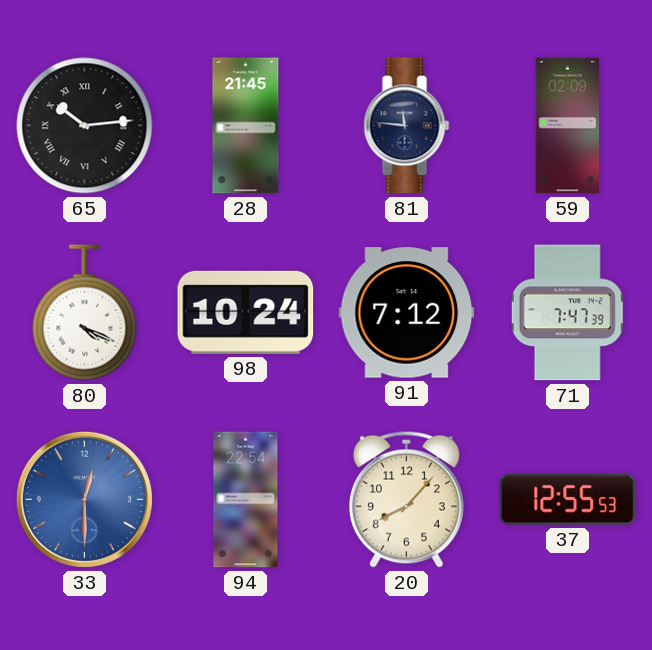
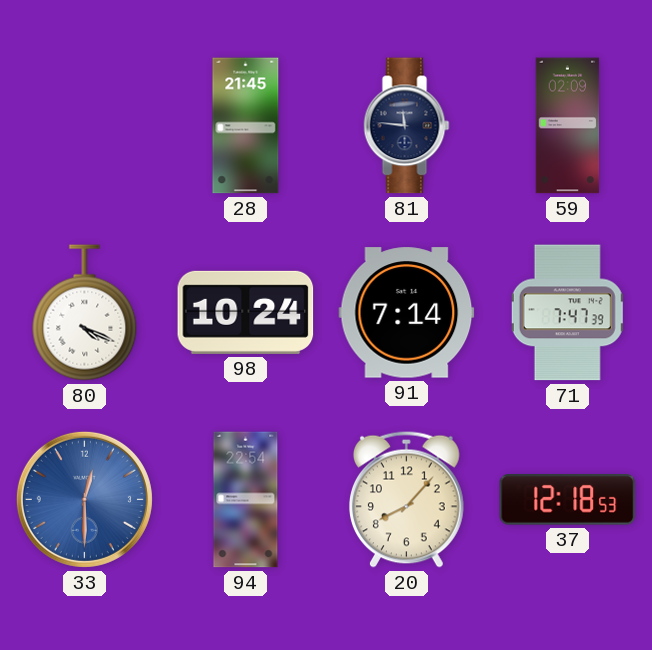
65: 10:14 -> none
91: 7:12 -> 7:14
37: 12:55 -> 12:18
